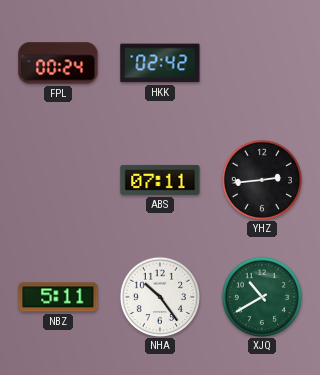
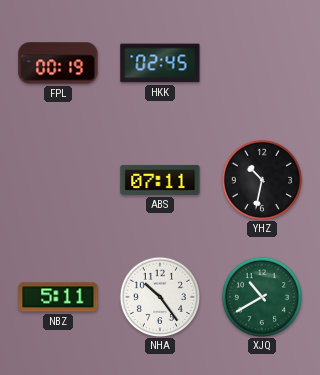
FPL: 00:24 -> 00:19
HKK: 02:42 -> 02:45
YHZ: 2:44 -> 10:32
